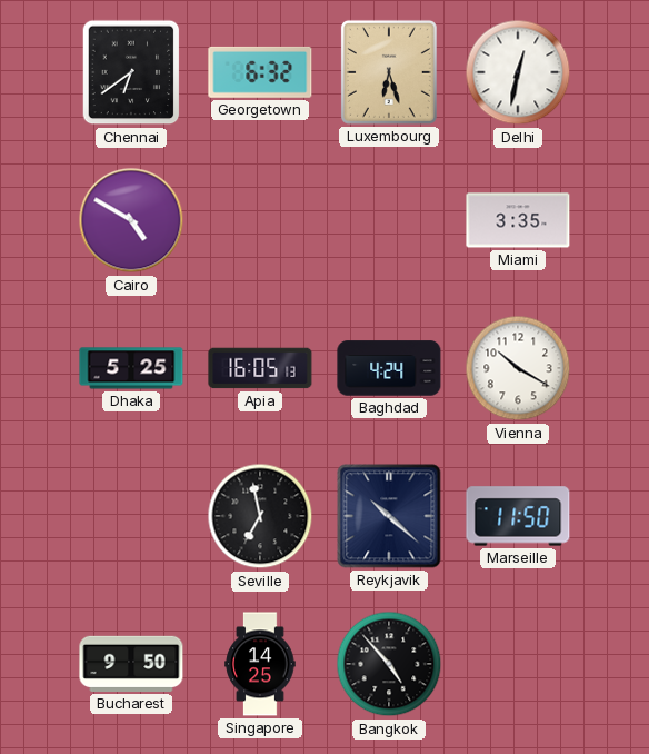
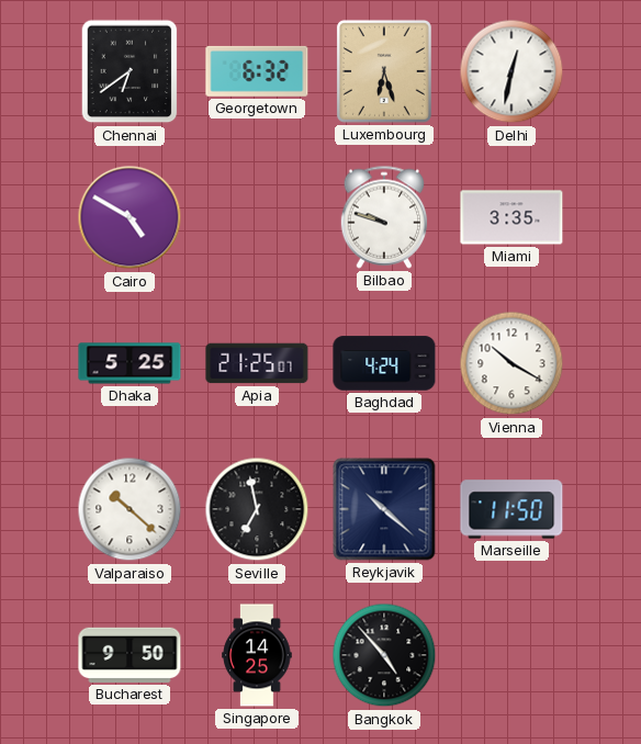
Bilbao: none -> 9:48
Apia: 16:05 -> 21:25
Valparaiso: none -> 10:22
